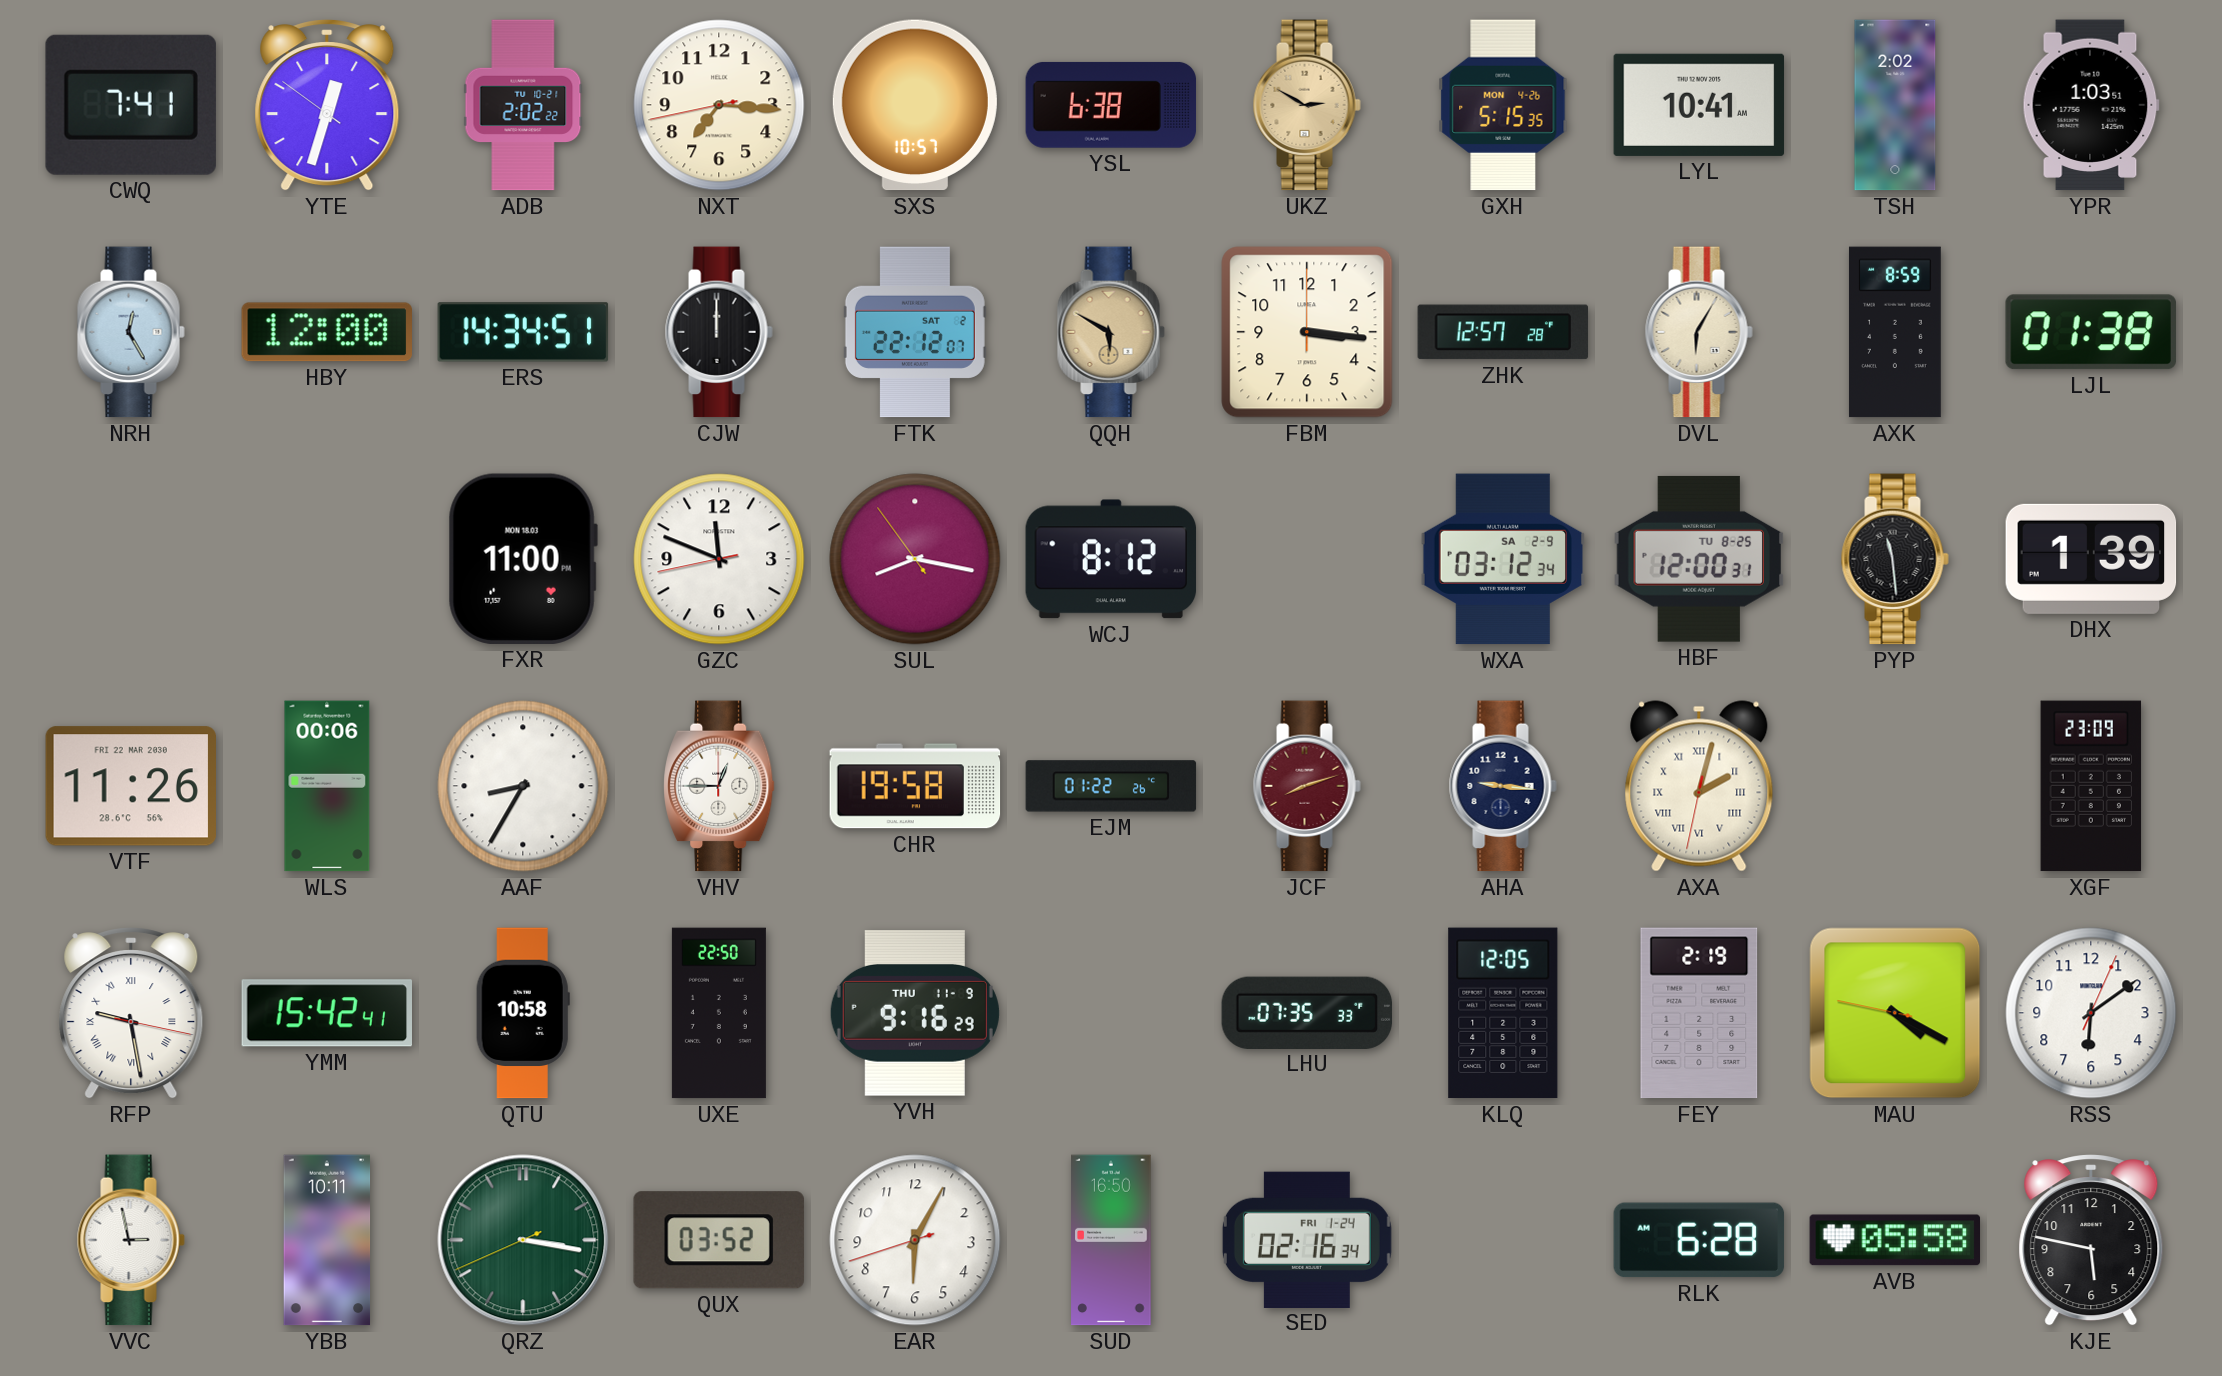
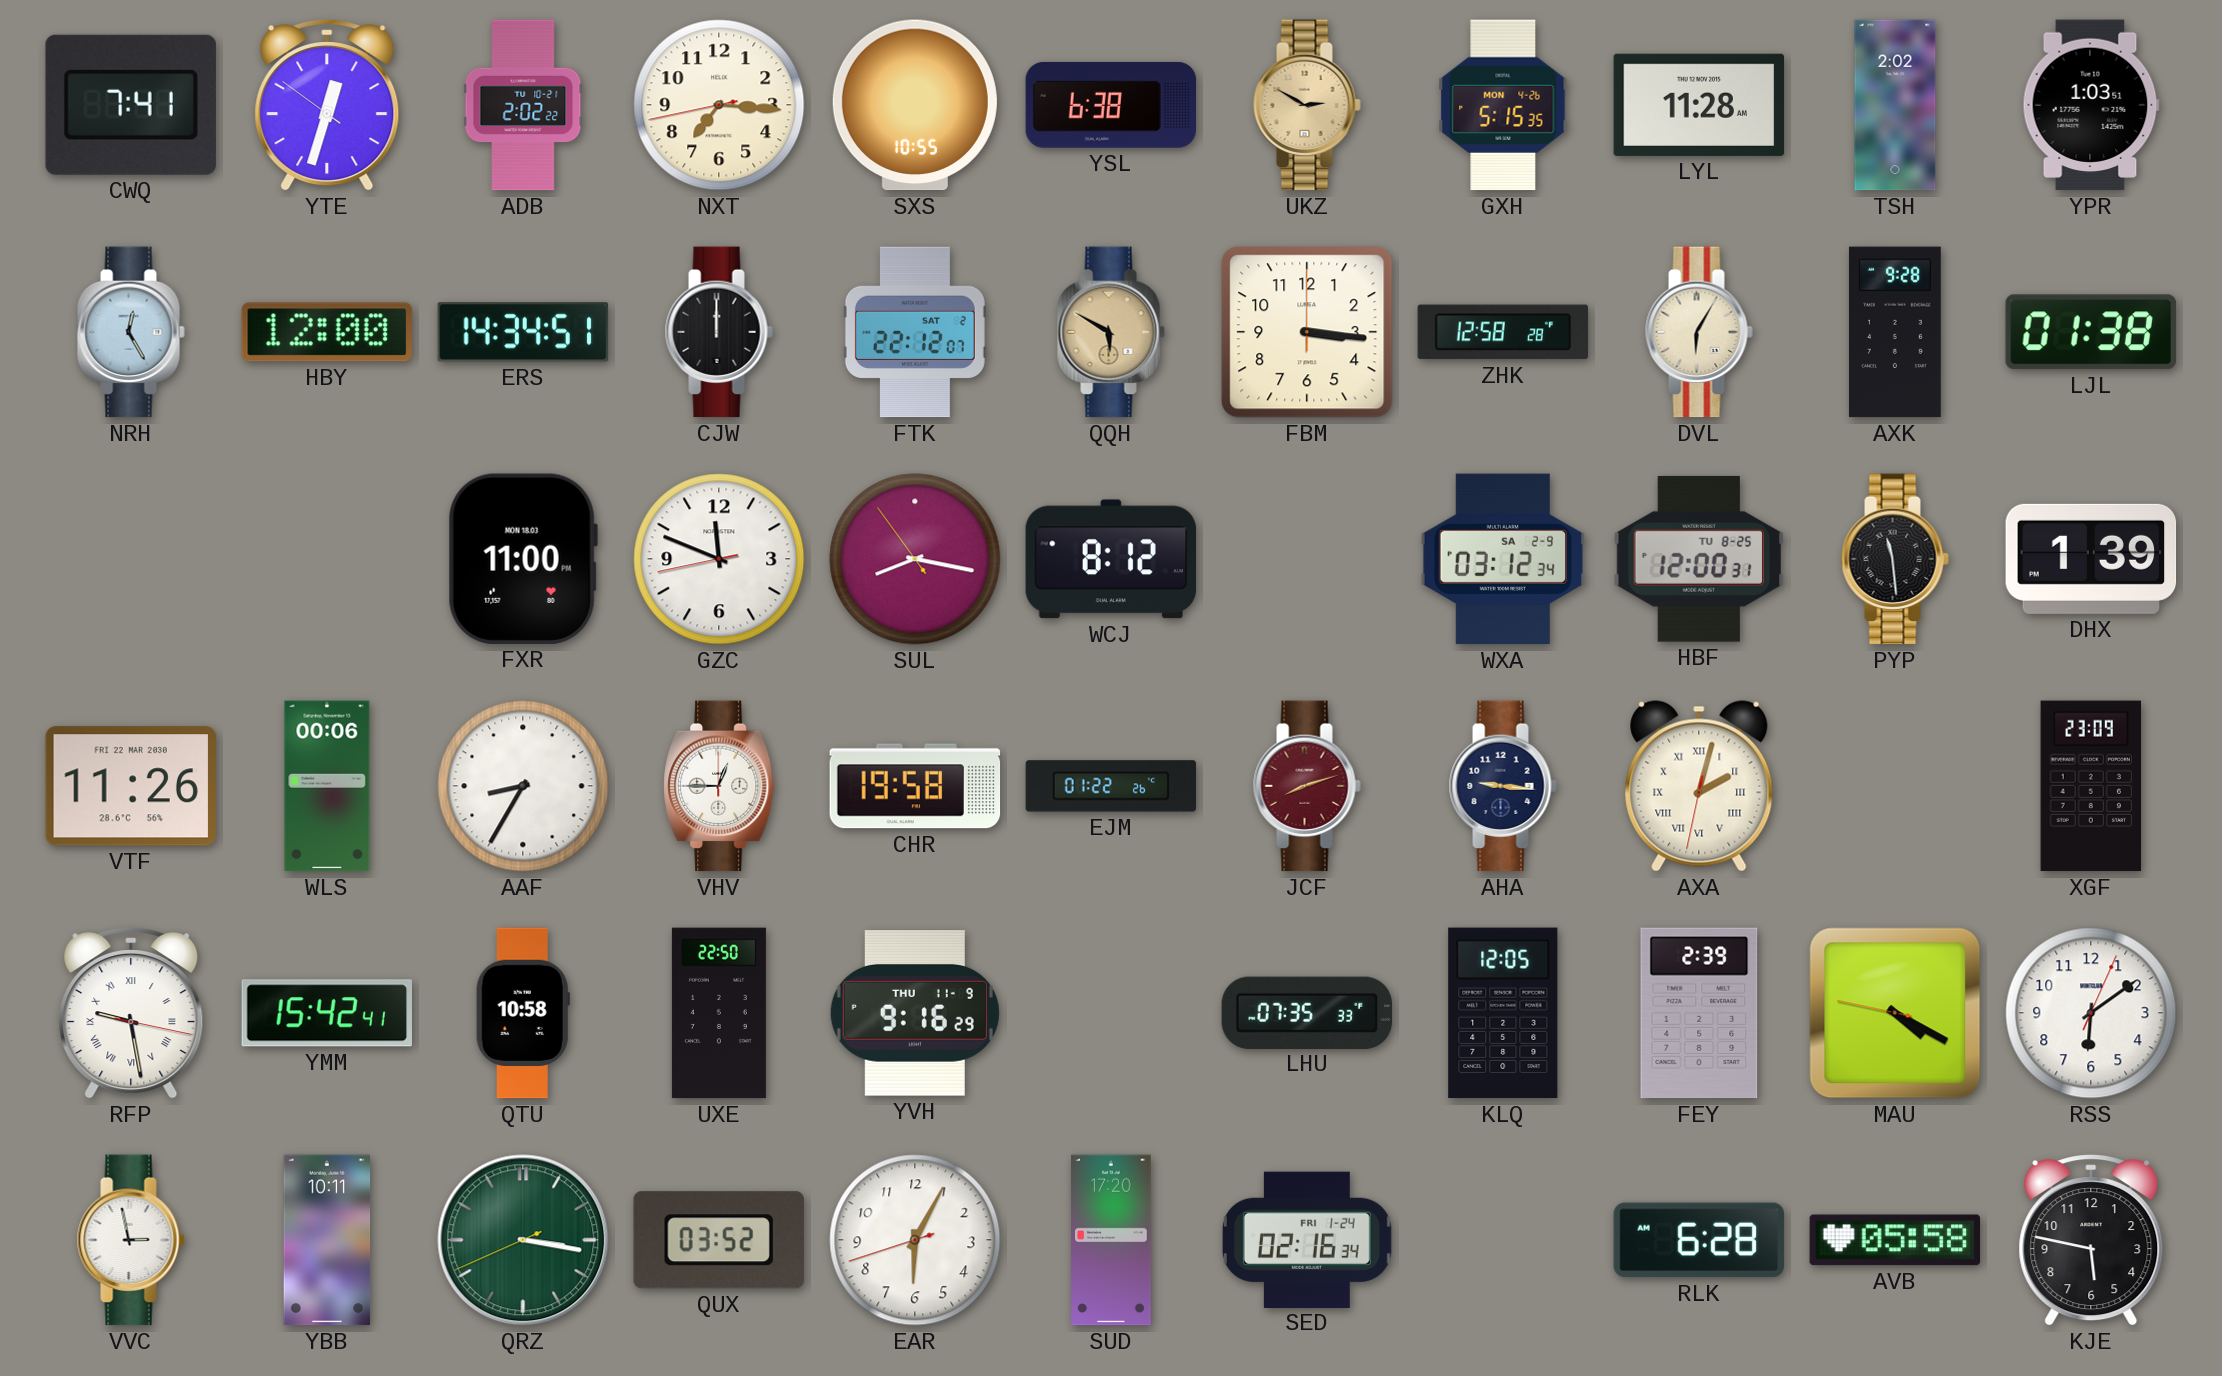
SXS: 10:57 -> 10:55
LYL: 10:41 -> 11:28
ZHK: 12:57 -> 12:58
AXK: 8:59 -> 9:28
FEY: 2:19 -> 2:39
SUD: 16:50 -> 17:20
